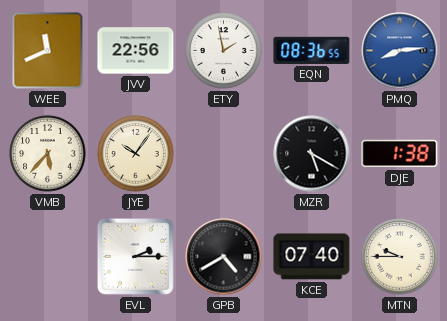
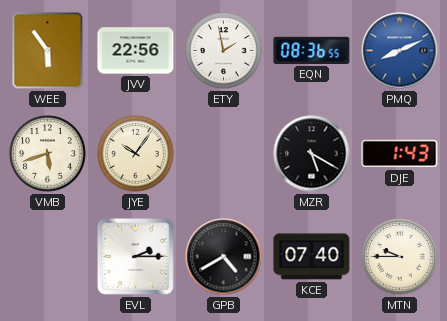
WEE: 11:41 -> 5:54
PMQ: 8:14 -> 8:11
VMB: 5:37 -> 5:42
DJE: 1:38 -> 1:43
